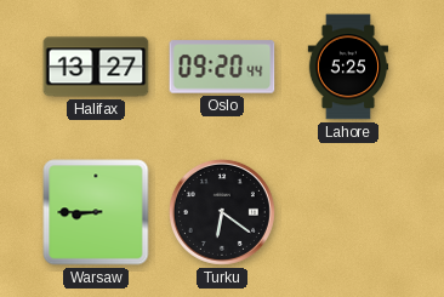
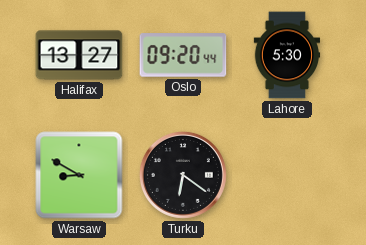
Lahore: 5:25 -> 5:30
Warsaw: 8:45 -> 8:50
